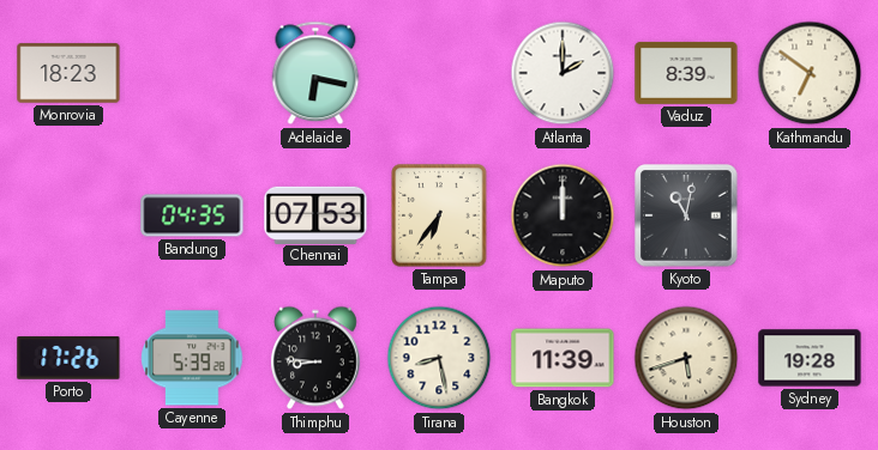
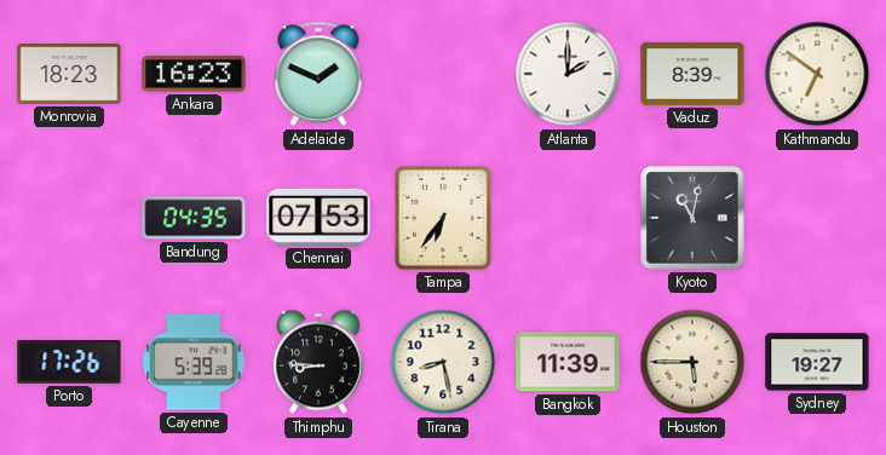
Ankara: none -> 16:23
Adelaide: 6:17 -> 1:49
Maputo: 12:00 -> none
Houston: 5:42 -> 5:45
Sydney: 19:28 -> 19:27
